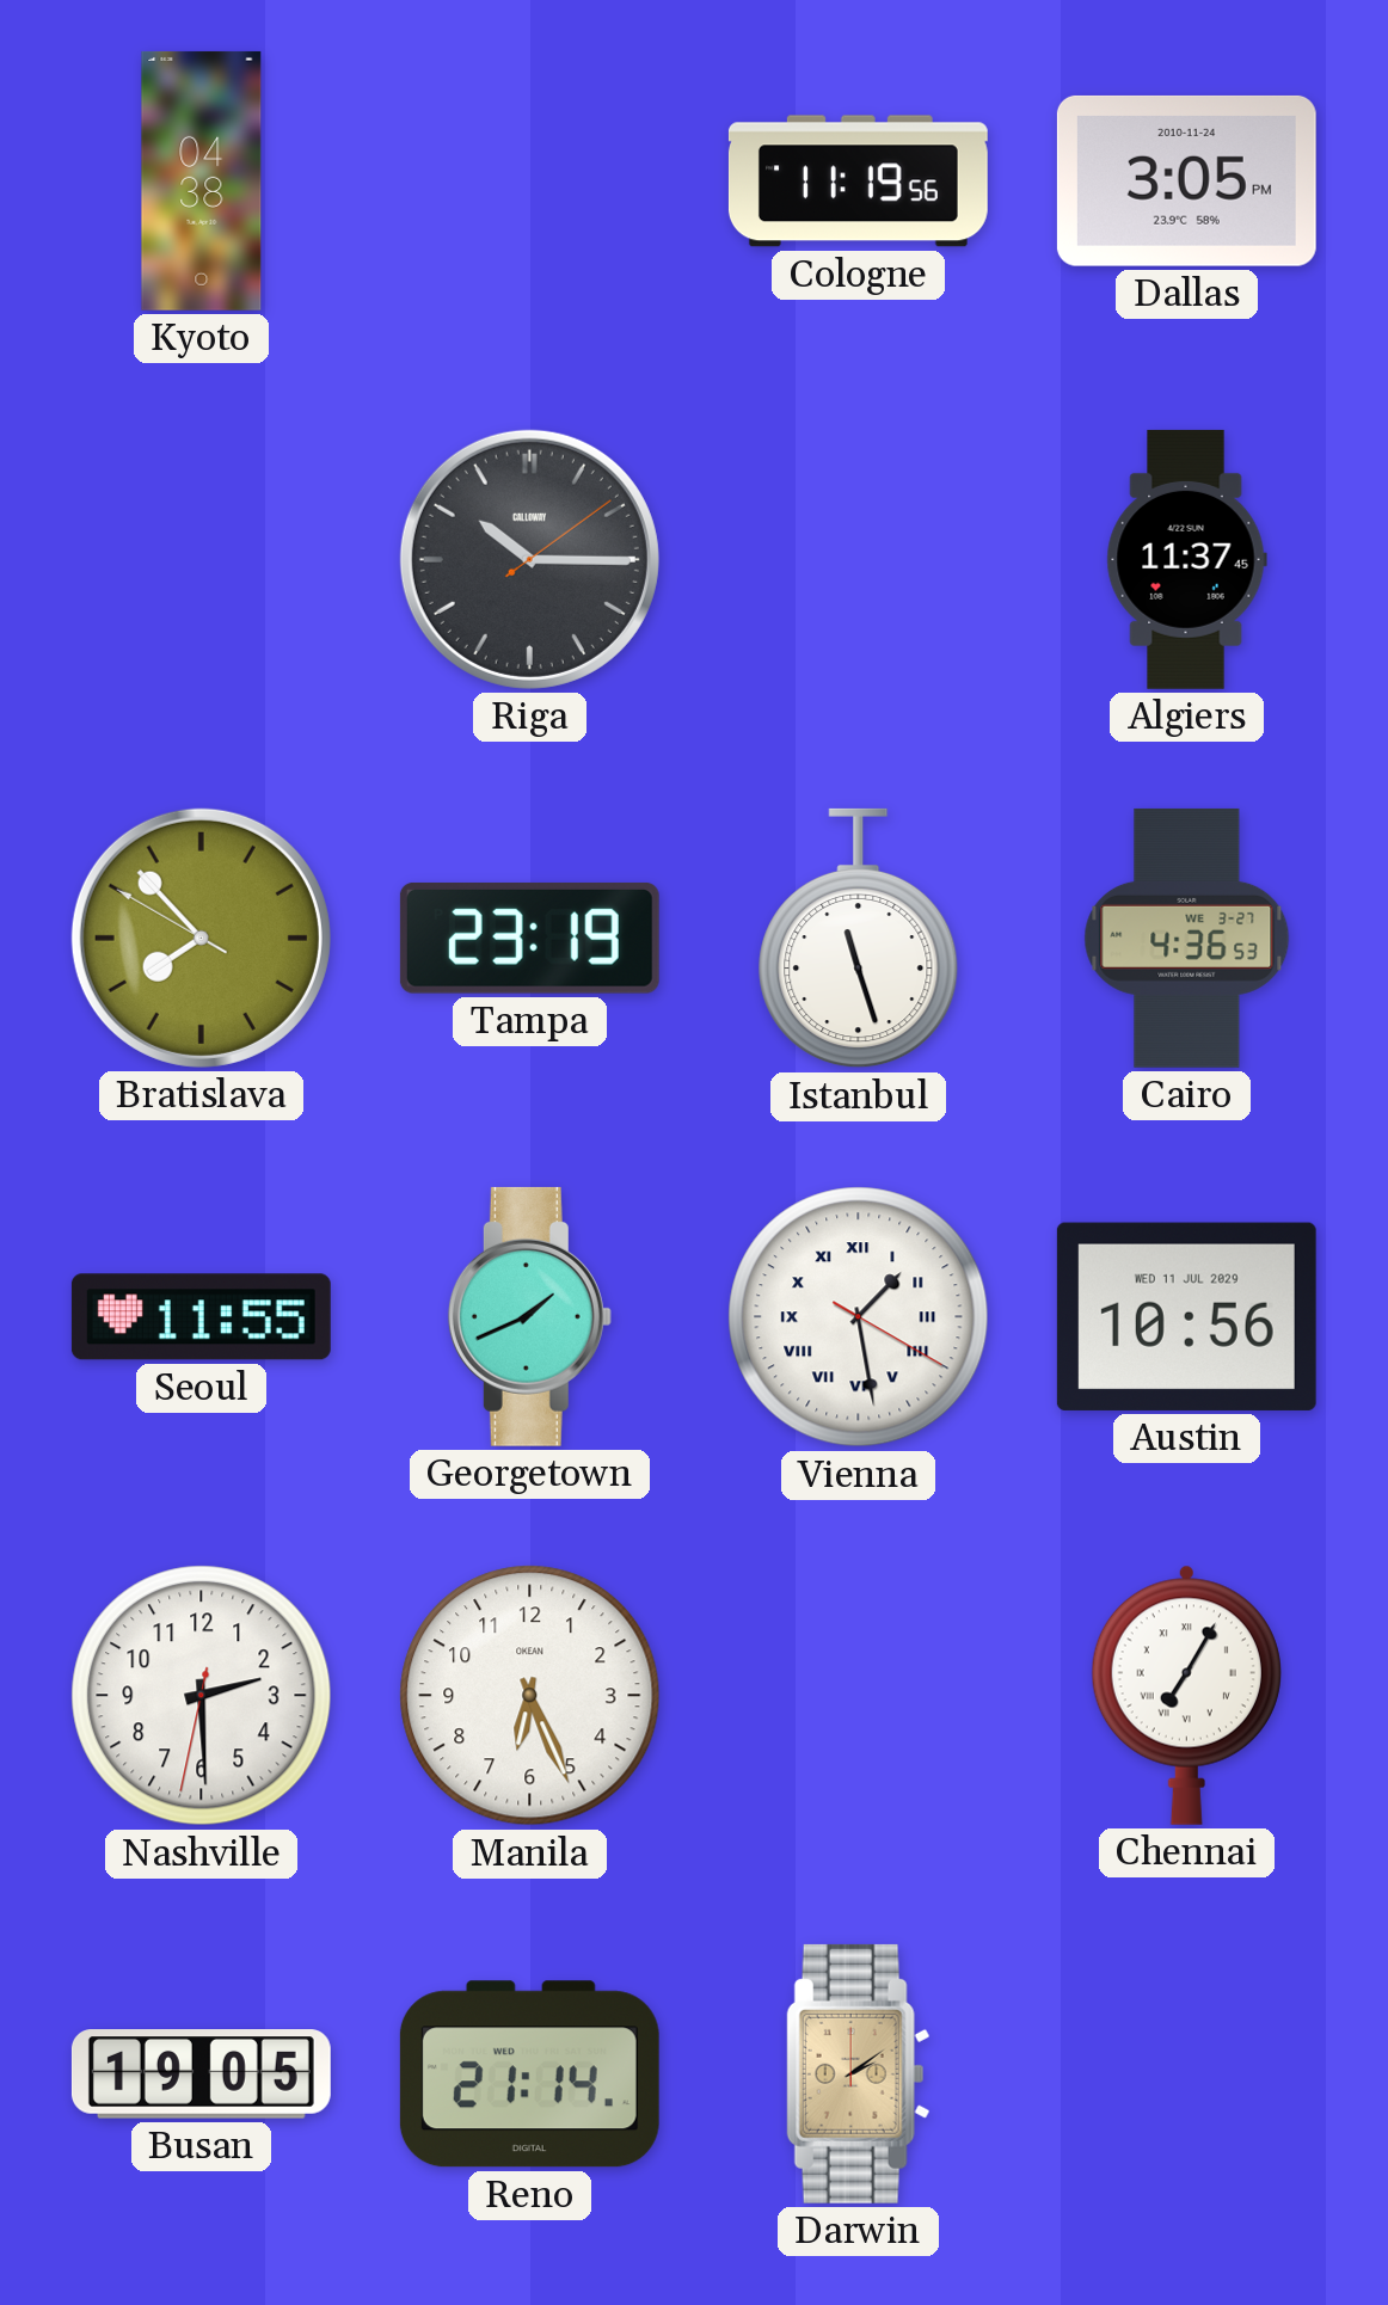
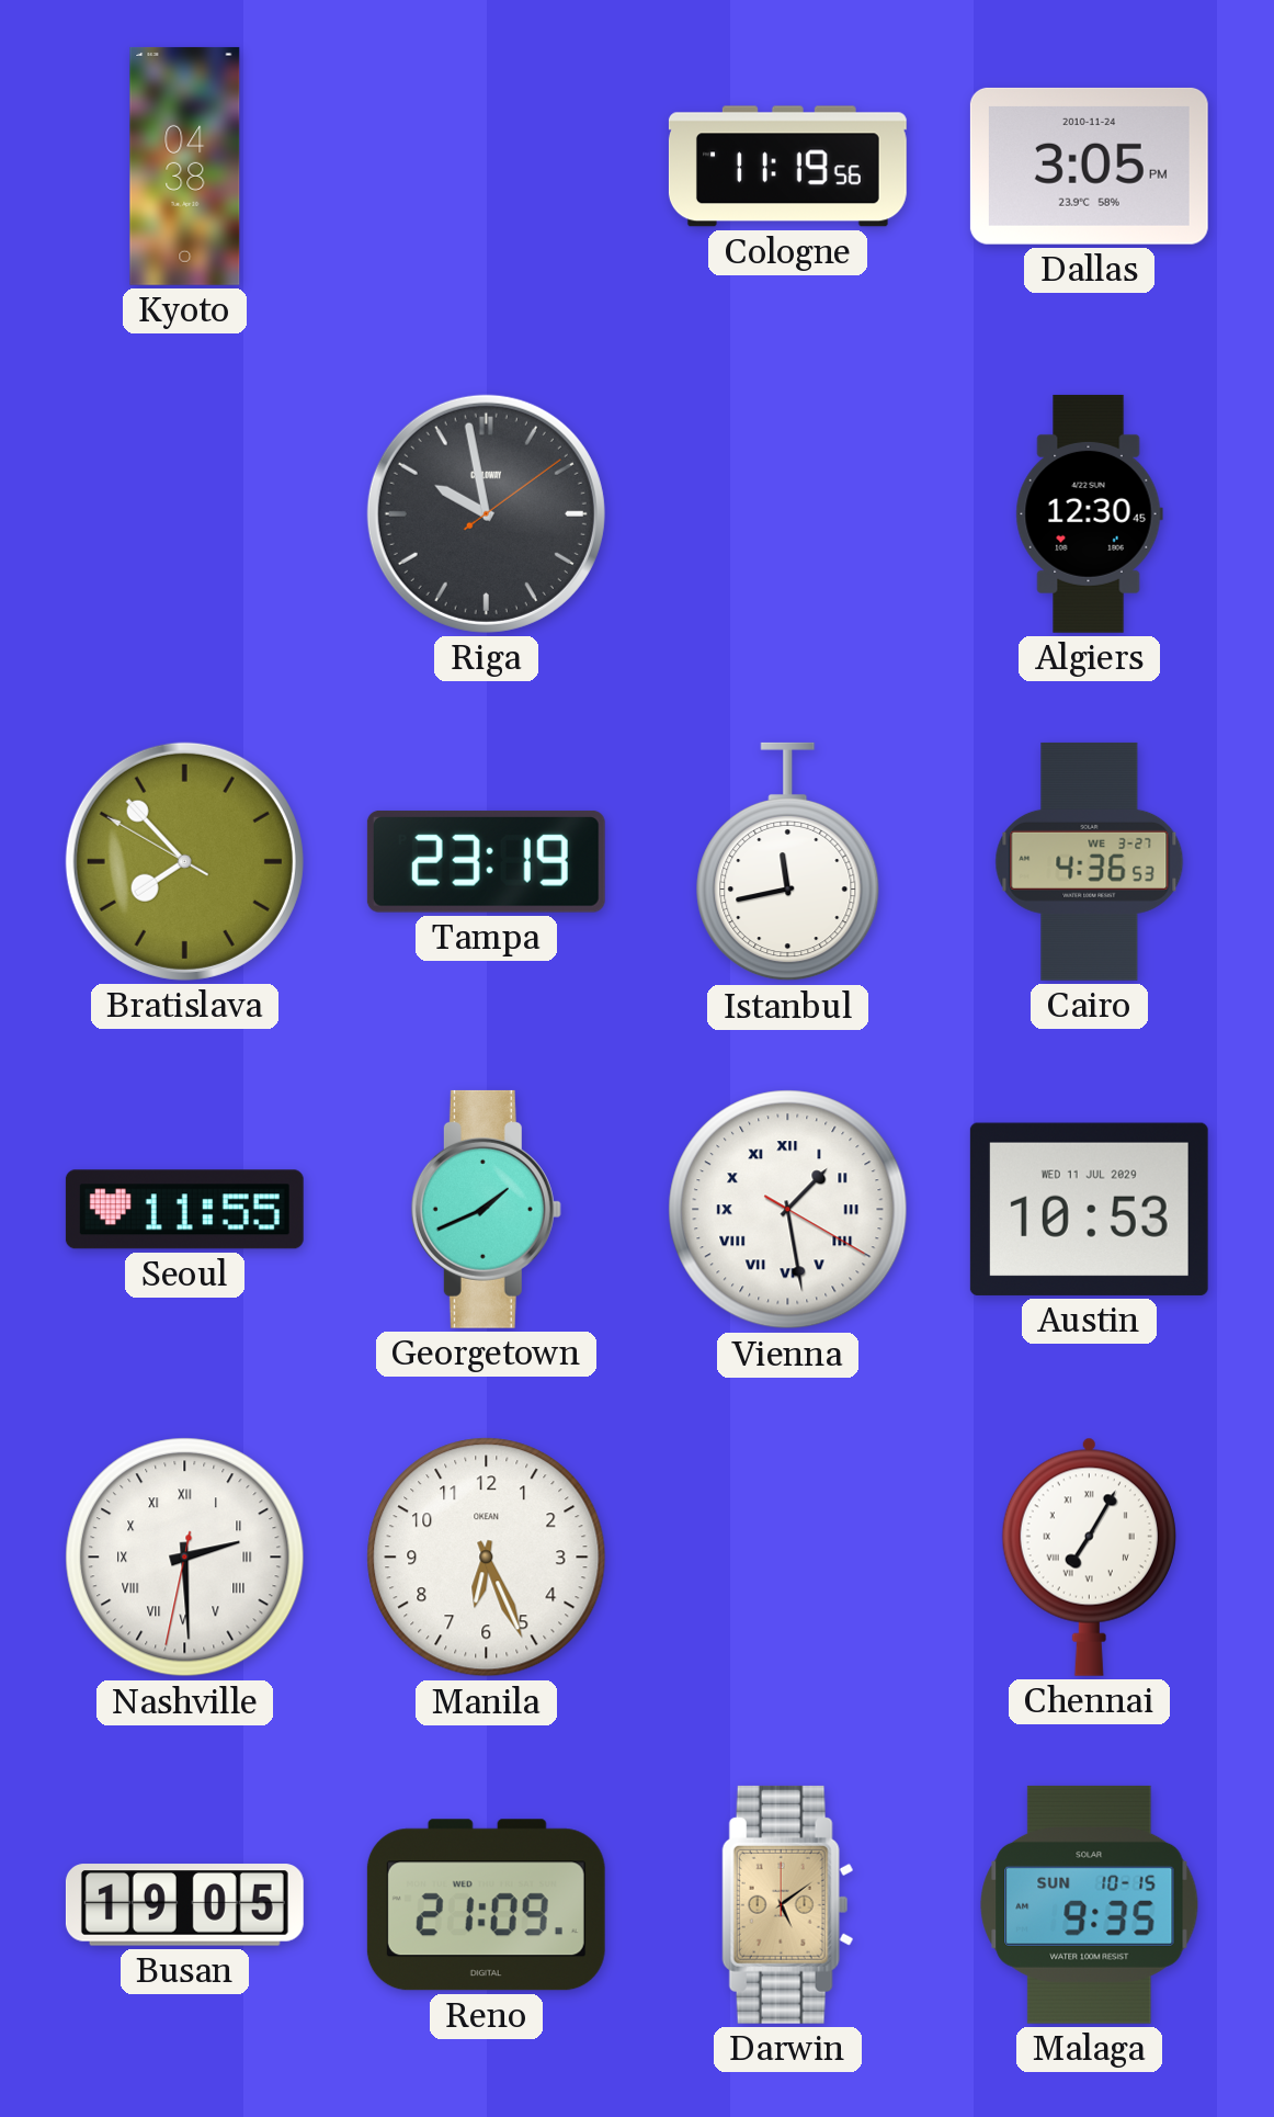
Riga: 10:15 -> 9:58
Algiers: 11:37 -> 12:30
Istanbul: 11:27 -> 11:43
Austin: 10:56 -> 10:53
Nashville numerals: Arabic -> Roman
Reno: 21:14 -> 21:09
Darwin: 2:09 -> 5:09
Malaga: none -> 9:35
